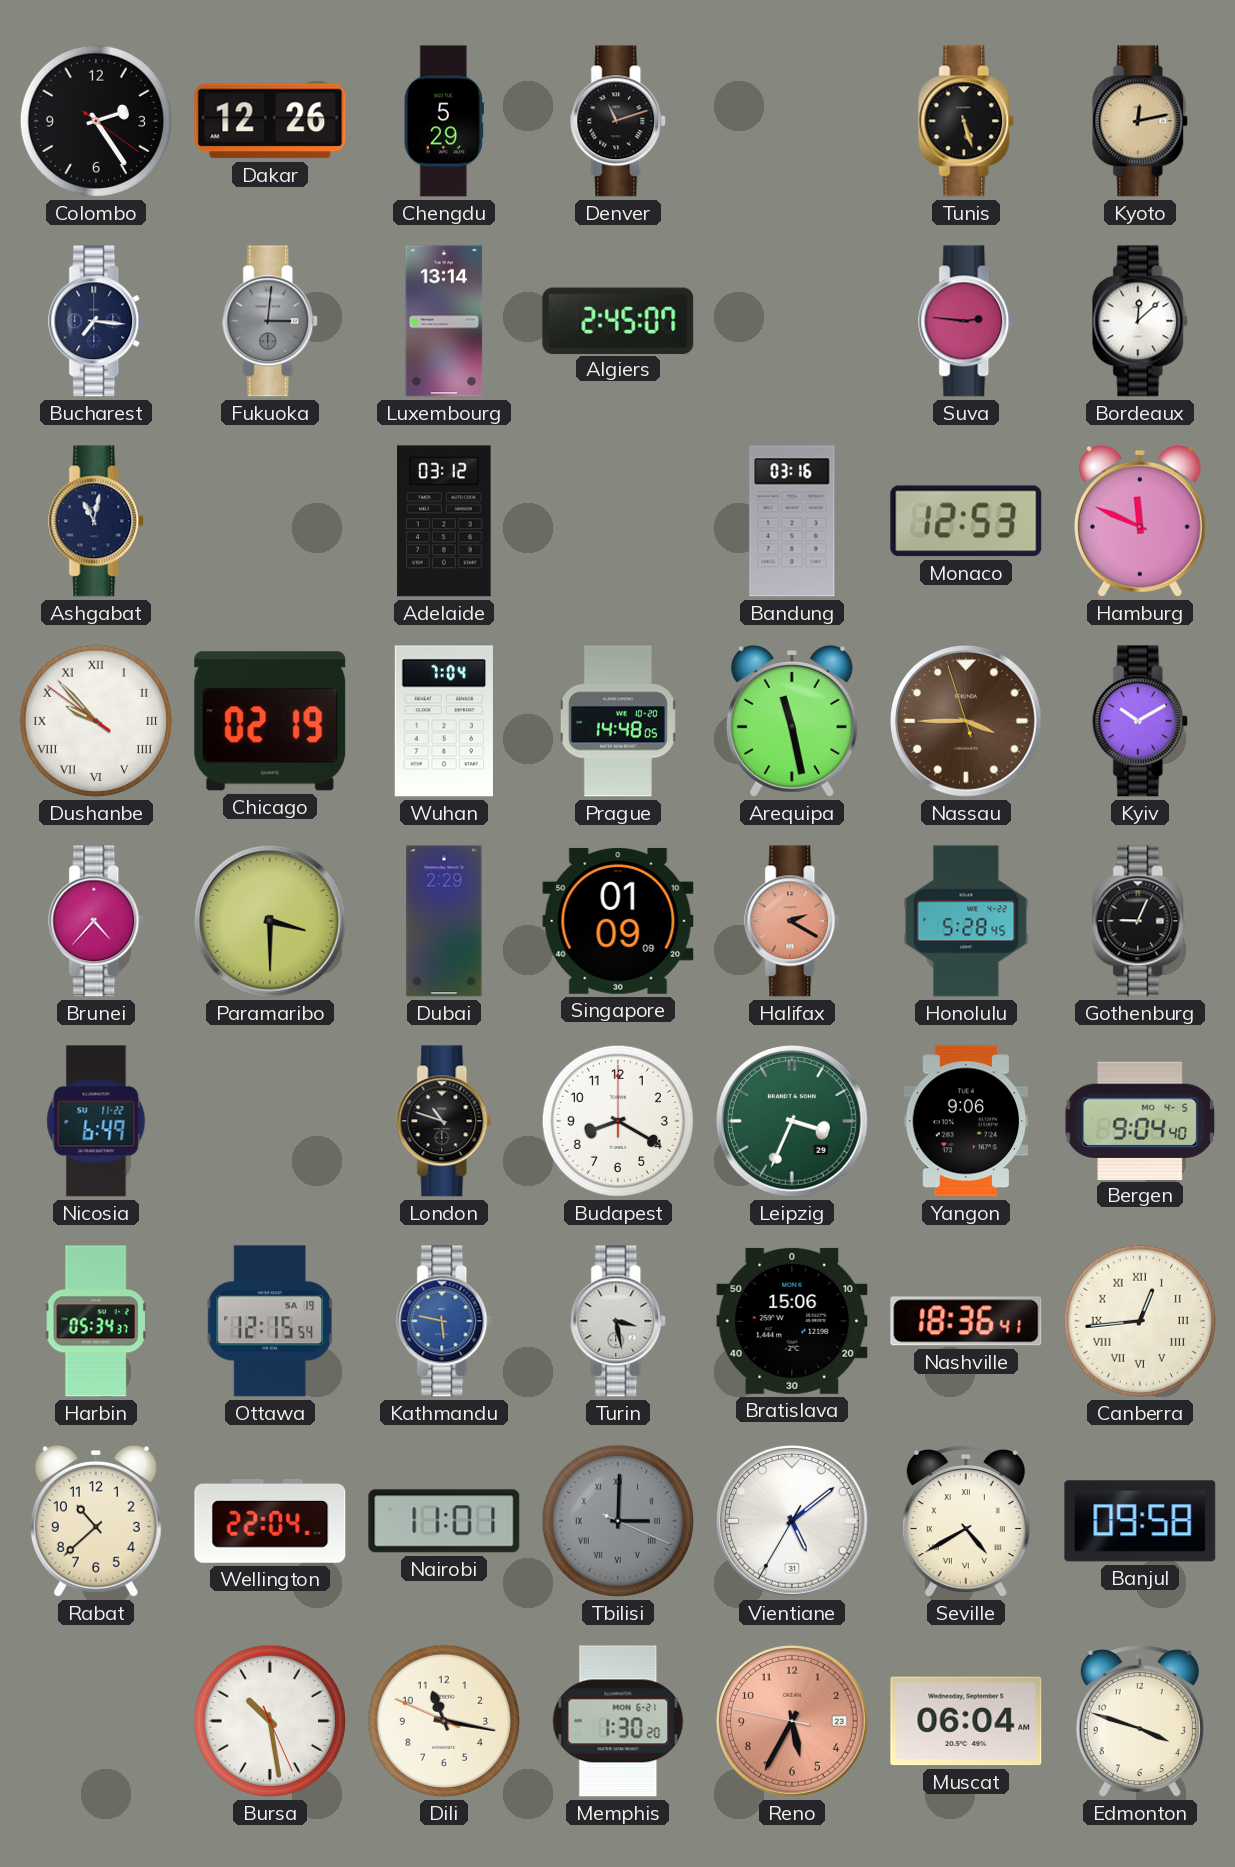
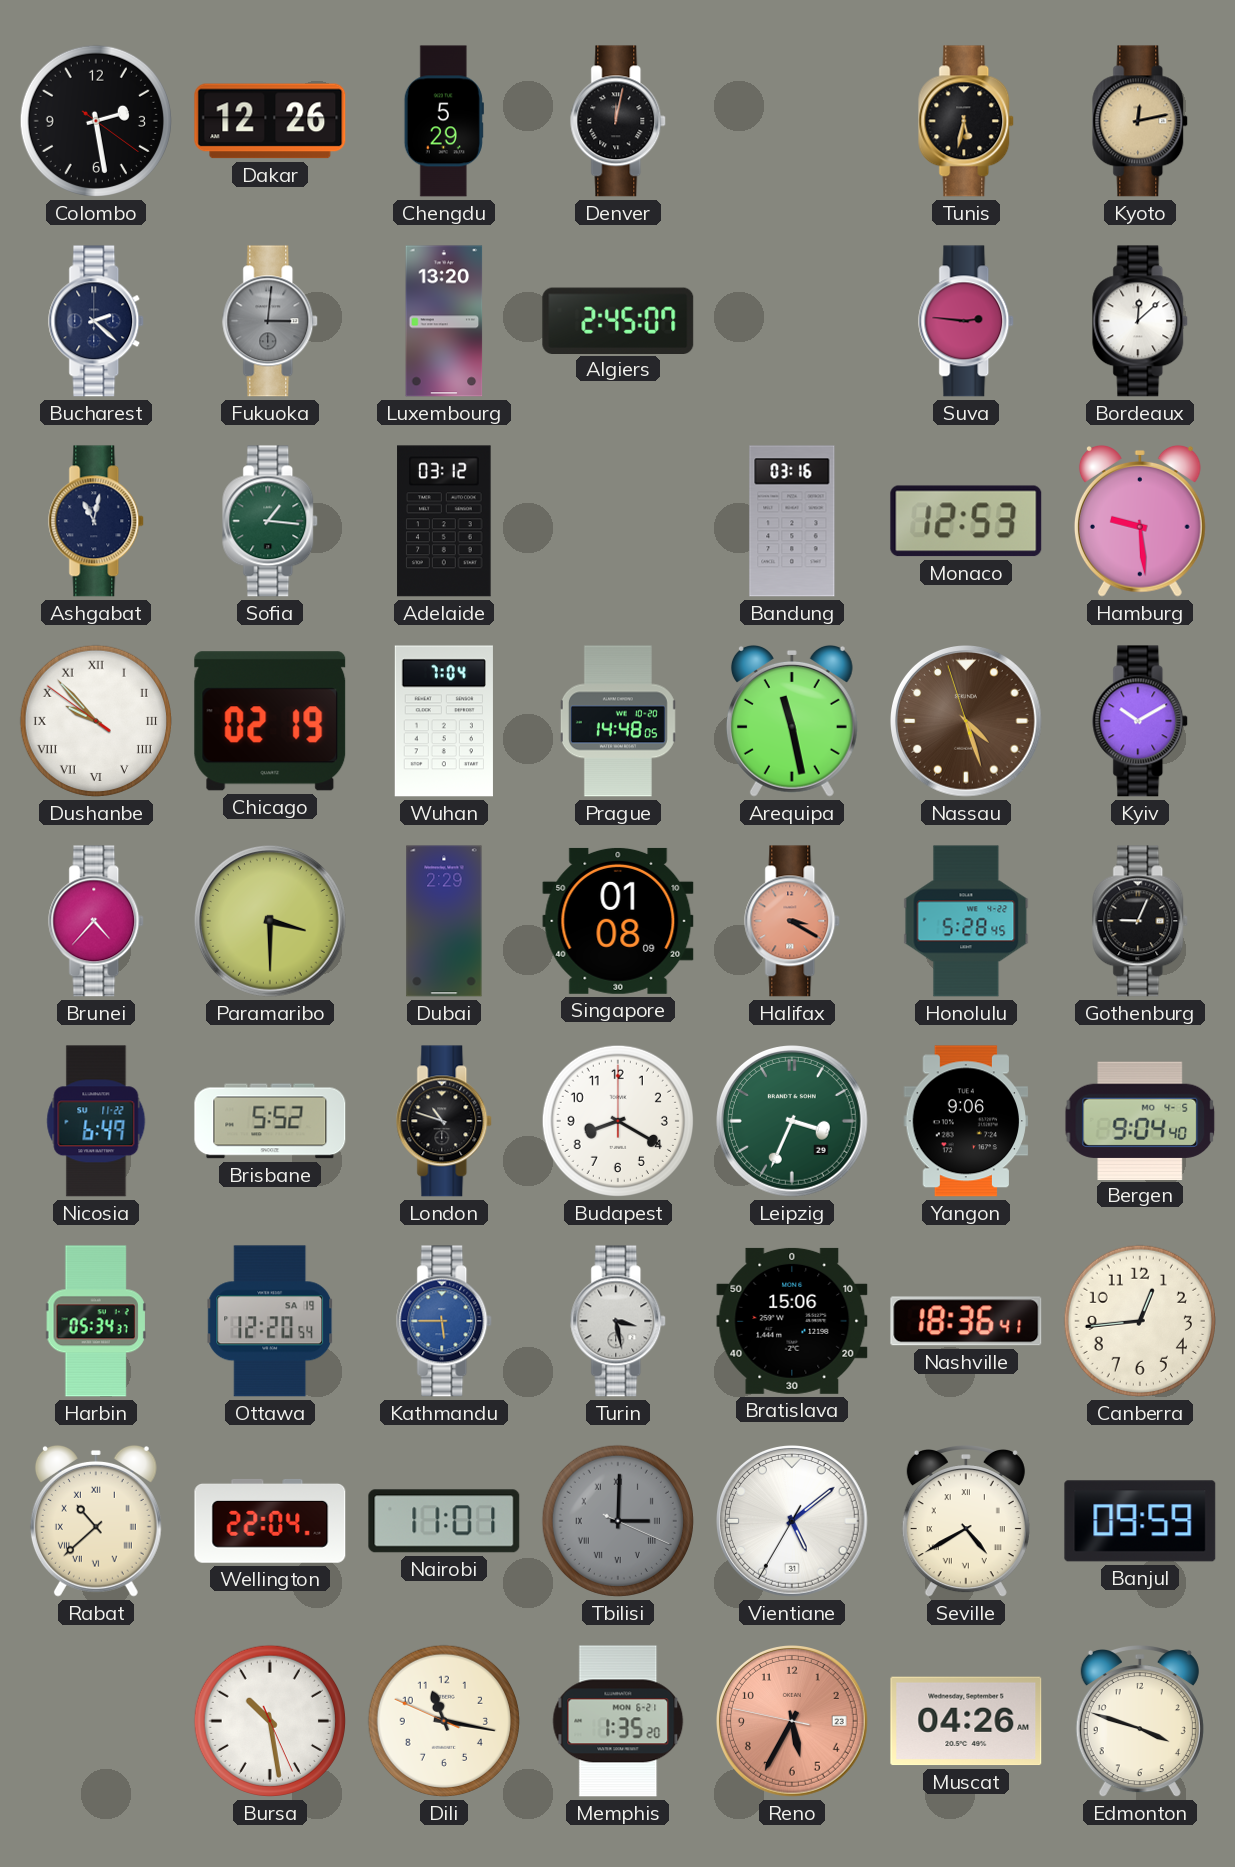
Colombo: 2:24 -> 2:28
Denver: 11:12 -> 12:02
Tunis: 5:27 -> 5:32
Bucharest: 7:16 -> 2:22
Luxembourg: 13:14 -> 13:20
Sofia: none -> 1:16
Hamburg: 11:49 -> 9:29
Nassau: 3:44 -> 4:26
Singapore: 01:09 -> 01:08
Halifax: 2:20 -> 3:20
Brisbane: none -> 5:52
Ottawa: 12:15 -> 12:20
Kathmandu: 5:47 -> 5:45
Canberra numerals: Roman -> Arabic
Rabat numerals: Arabic -> Roman
Banjul: 09:58 -> 09:59
Memphis: 1:30 -> 1:35
Muscat: 06:04 -> 04:26
